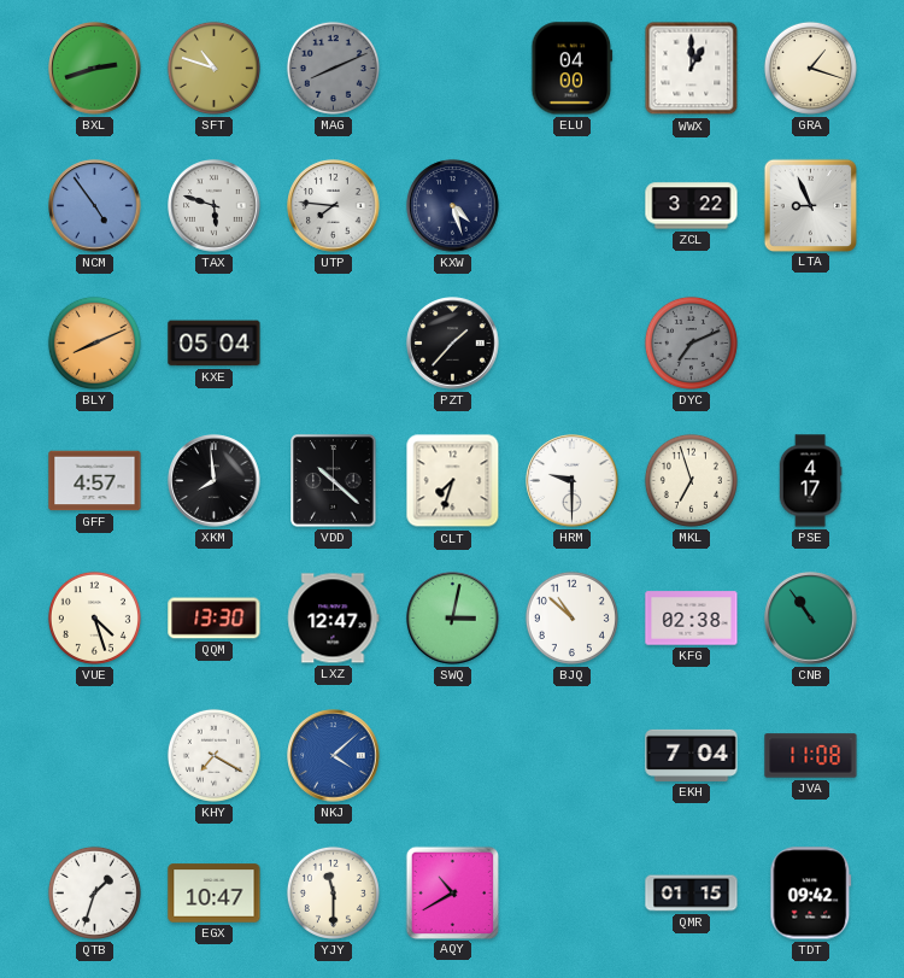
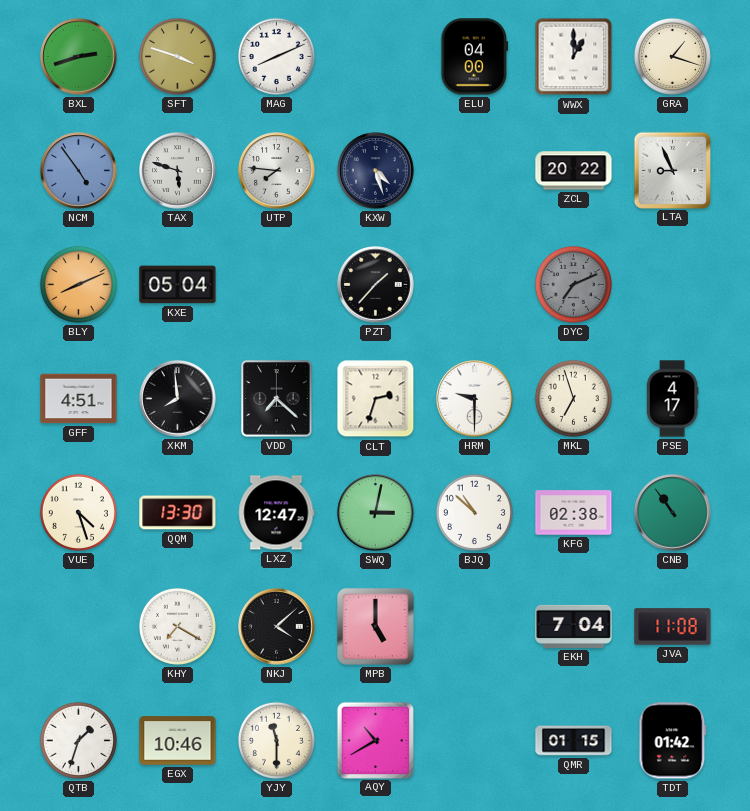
SFT: 10:48 -> 3:48
MAG dial: grey -> white
ZCL: 3:22 -> 20:22
GFF: 4:57 -> 4:51
VDD: 10:22 -> 7:22
CLT: 7:33 -> 2:33
NKJ dial: blue -> black
MPB: none -> 5:00
EGX: 10:47 -> 10:46
TDT: 09:42 -> 01:42
